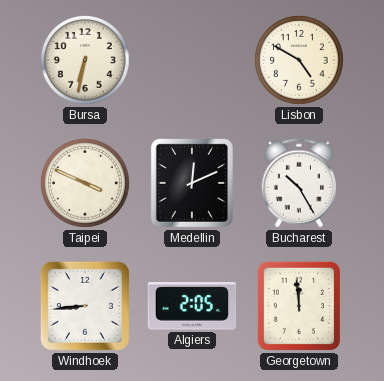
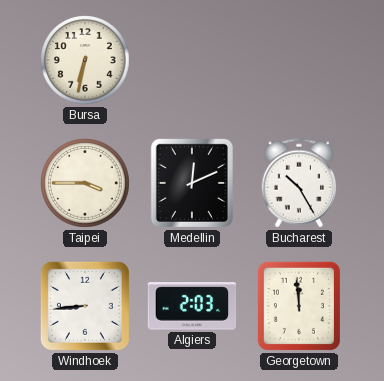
Lisbon: 4:50 -> none
Taipei: 3:49 -> 3:45
Algiers: 2:05 -> 2:03
